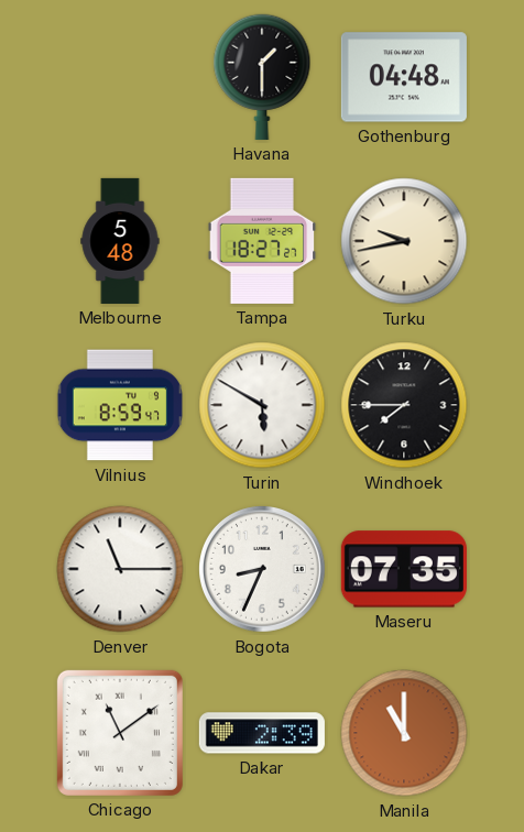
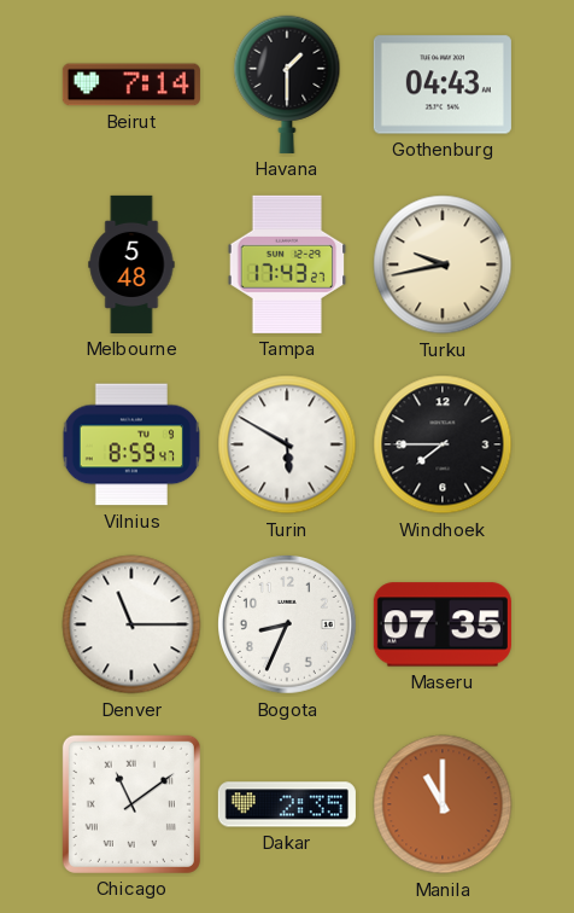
Beirut: none -> 7:14
Gothenburg: 04:48 -> 04:43
Tampa: 18:27 -> 17:43
Dakar: 2:39 -> 2:35
